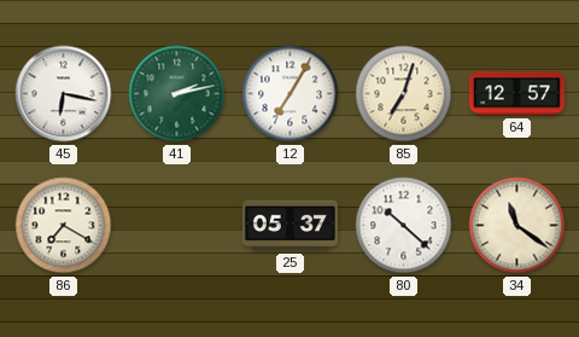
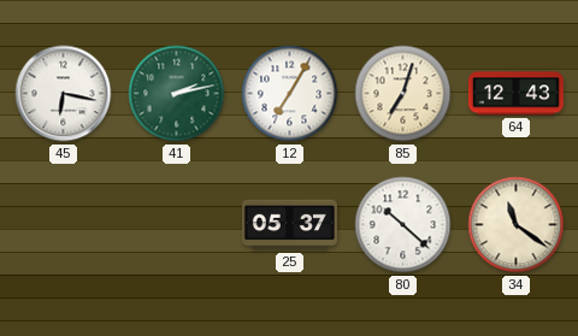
64: 12:57 -> 12:43
86: 7:20 -> none
